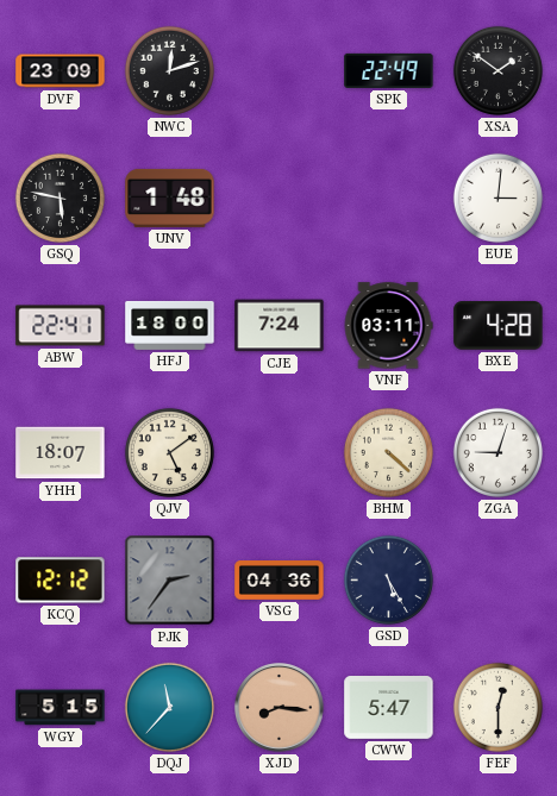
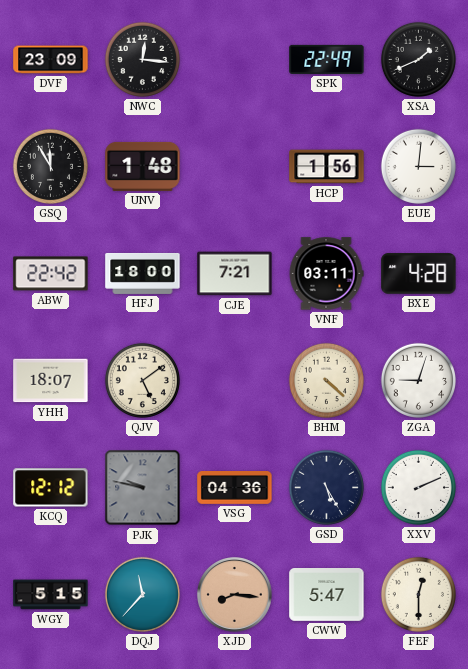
NWC: 12:12 -> 12:16
XSA: 1:51 -> 1:41
GSQ: 5:47 -> 11:55
HCP: none -> 1:56
ABW: 22:41 -> 22:42
CJE: 7:24 -> 7:21
PJK: 2:36 -> 9:47
XXV: none -> 2:11
